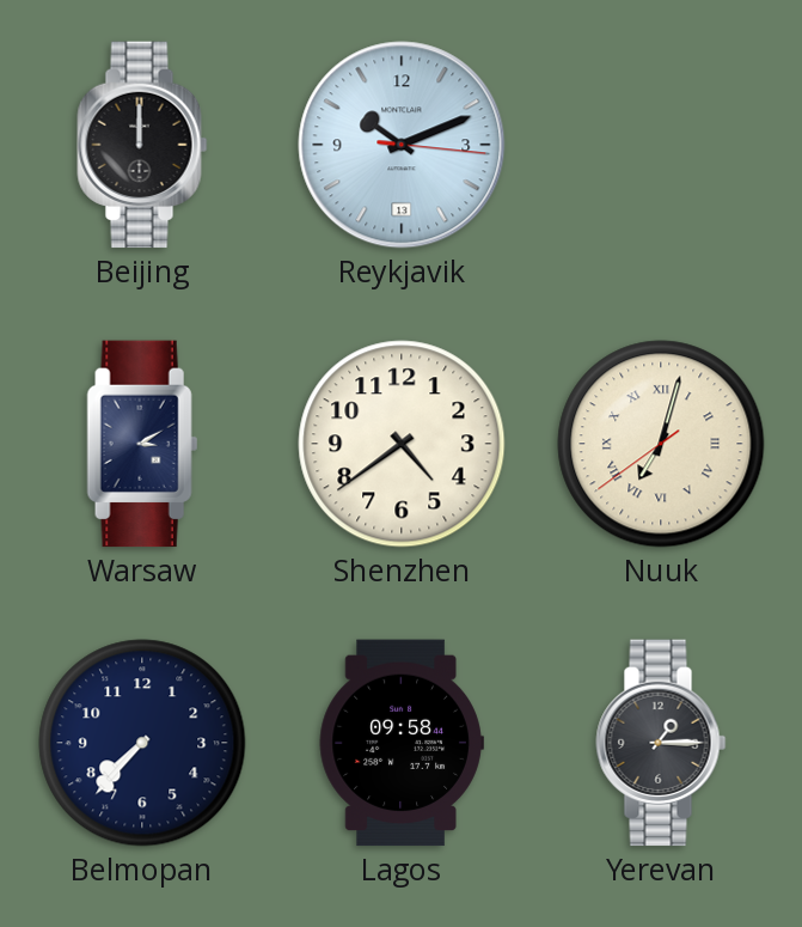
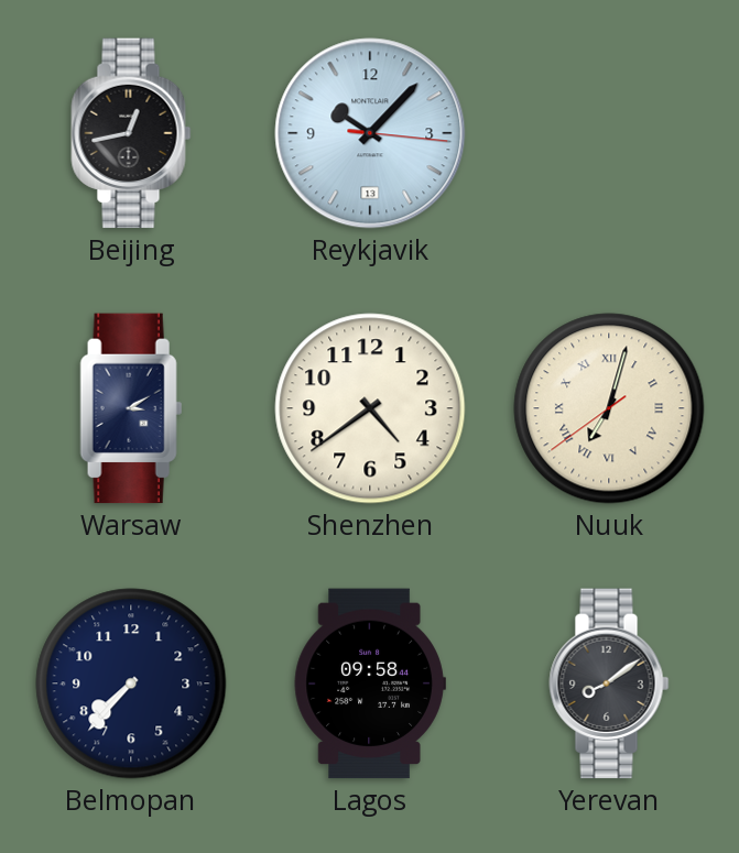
Beijing: 12:00 -> 12:43
Reykjavik: 10:11 -> 10:07
Yerevan: 1:15 -> 8:09
